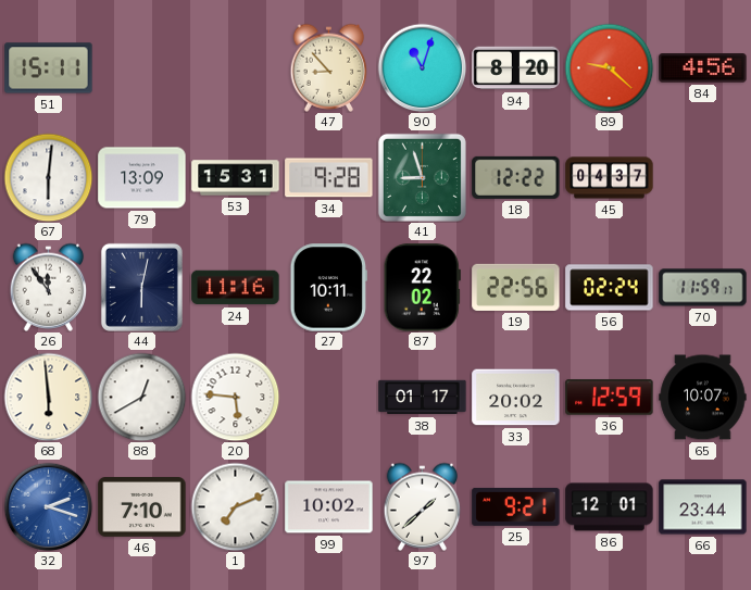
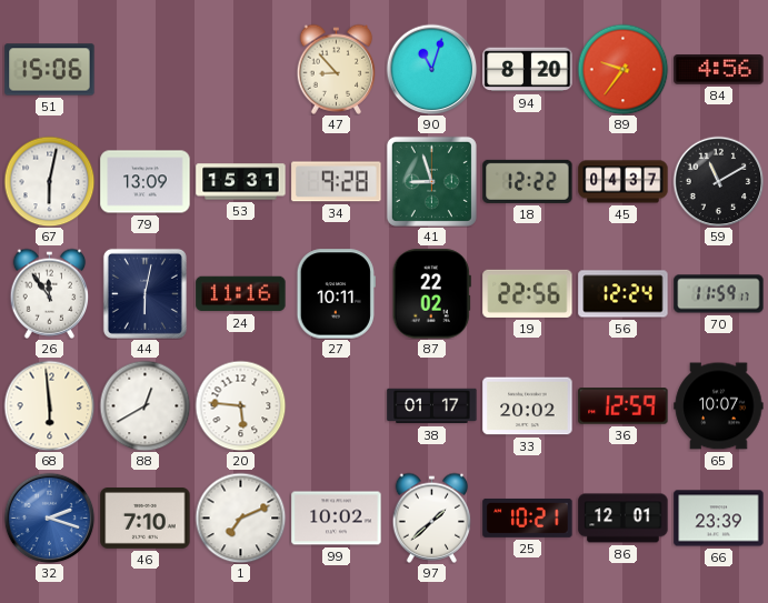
51: 15:11 -> 15:06
89: 9:22 -> 9:36
67: 6:01 -> 6:02
59: none -> 11:10
56: 02:24 -> 12:24
25: 9:21 -> 10:21
66: 23:44 -> 23:39
